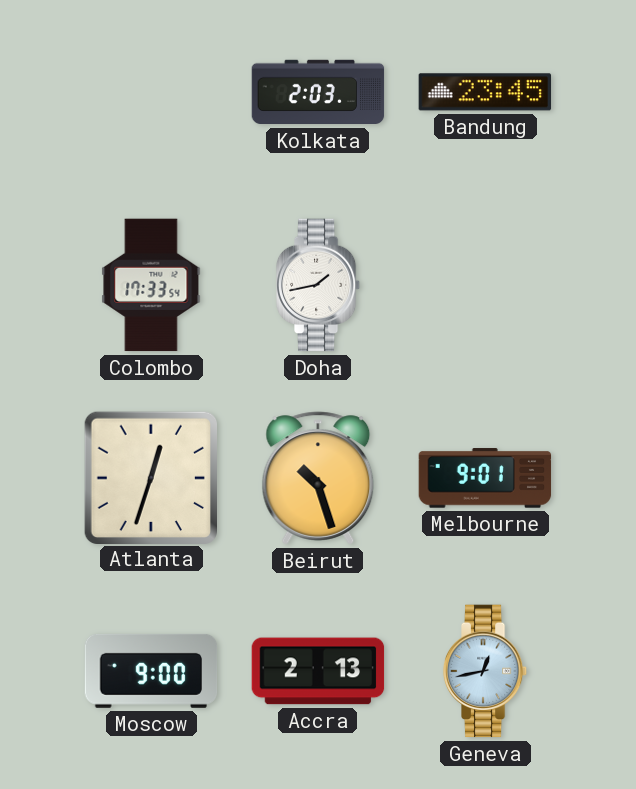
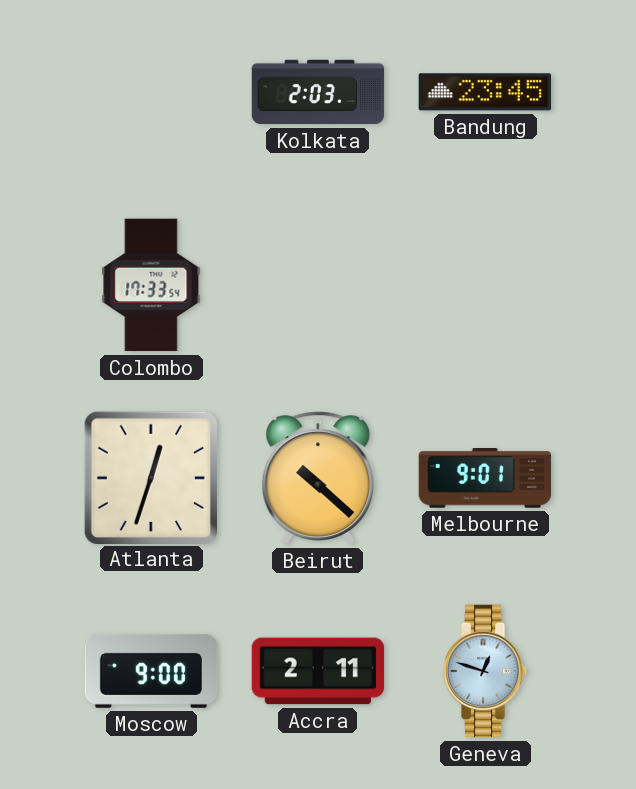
Doha: 1:43 -> none
Beirut: 10:27 -> 10:22
Accra: 2:13 -> 2:11
Geneva: 12:43 -> 12:48
